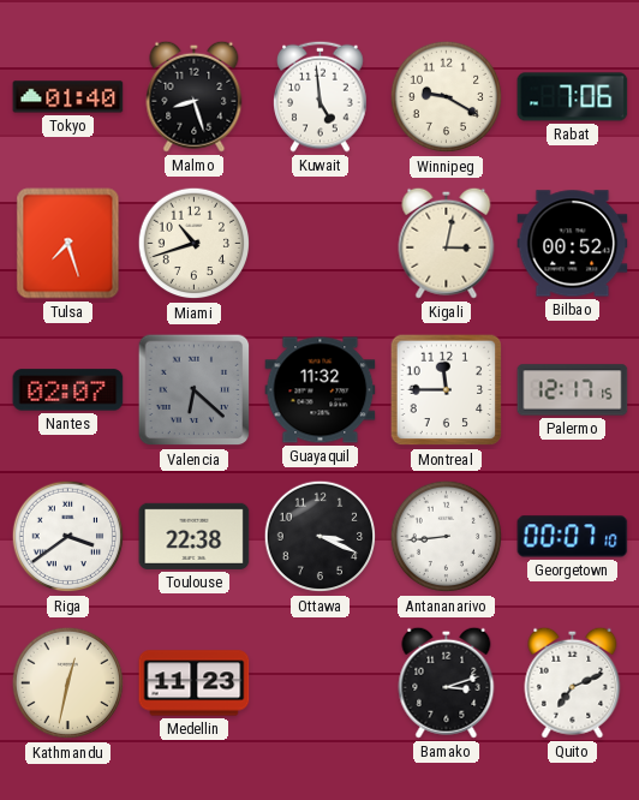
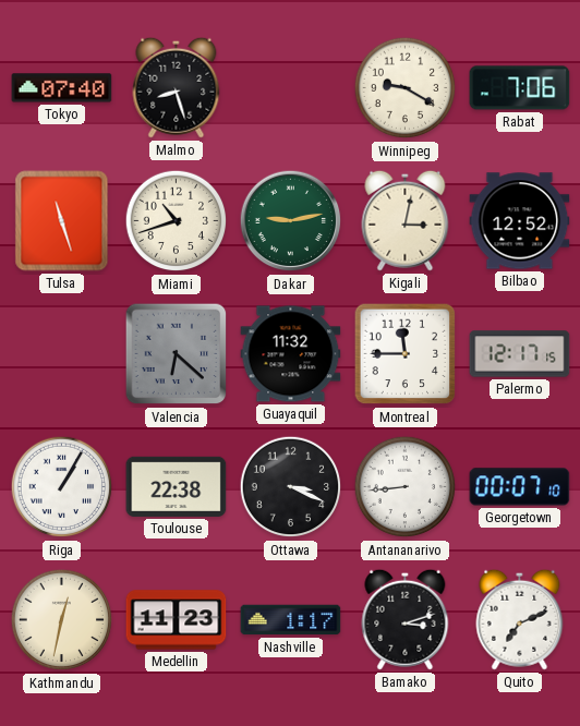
Tokyo: 01:40 -> 07:40
Kuwait: 4:59 -> none
Tulsa: 7:27 -> 11:27
Dakar: none -> 9:13
Bilbao: 00:52 -> 12:52
Nantes: 02:07 -> none
Riga: 3:39 -> 1:05
Nashville: none -> 1:17
